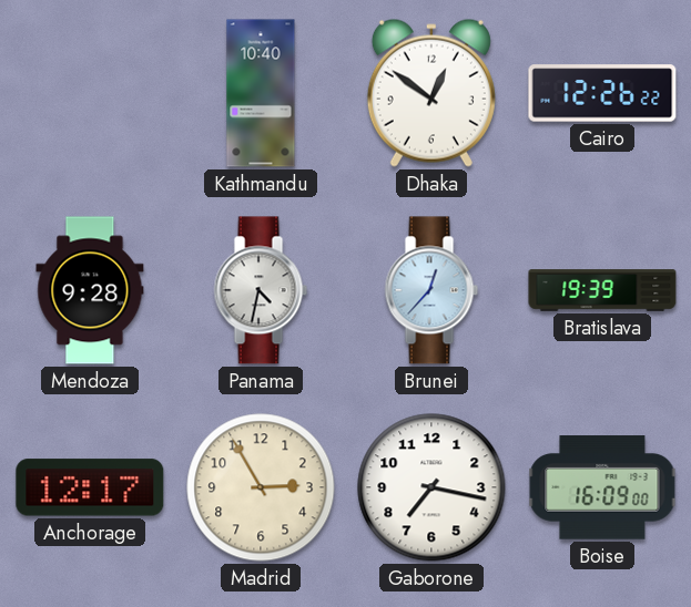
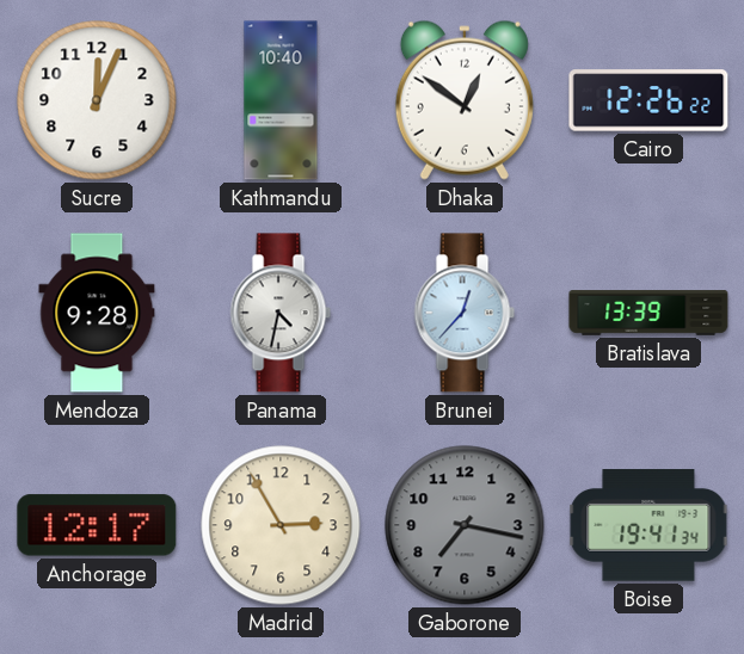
Sucre: none -> 12:04
Bratislava: 19:39 -> 13:39
Gaborone dial: white -> grey
Boise: 16:09 -> 19:41
